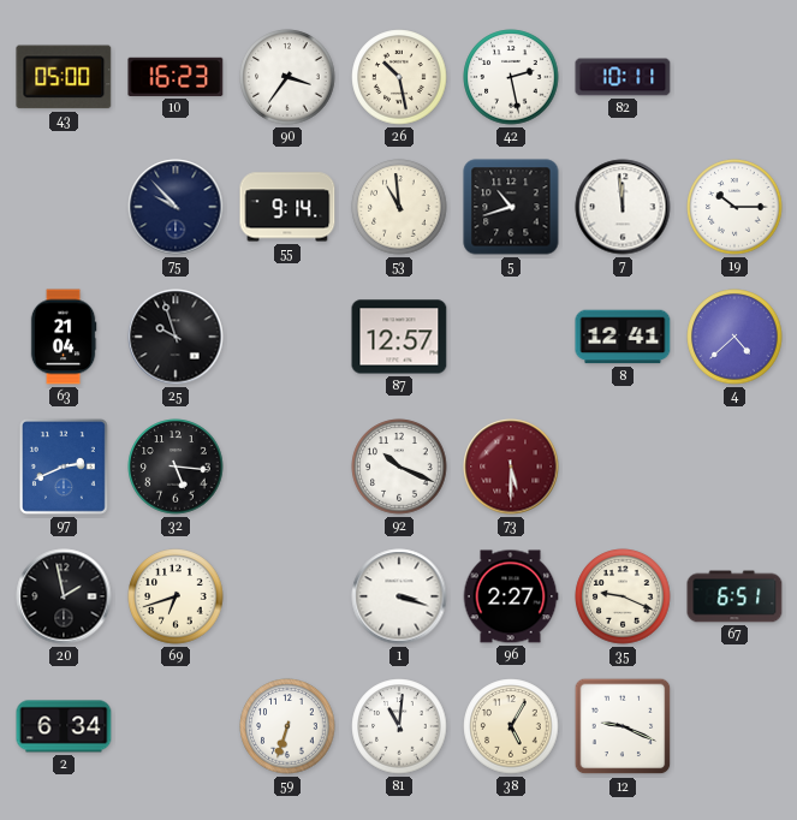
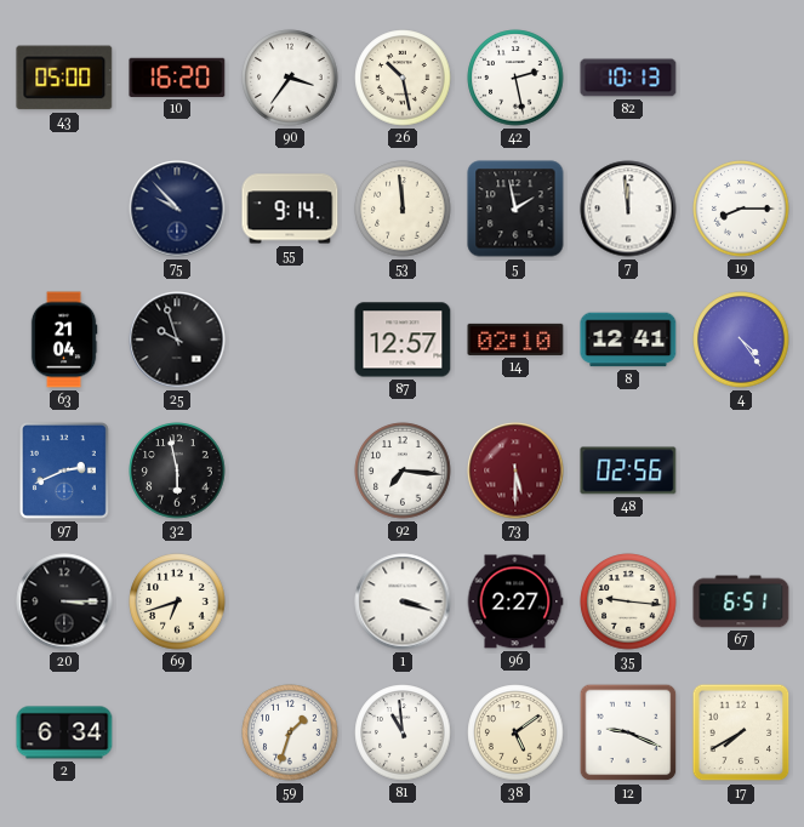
10: 16:23 -> 16:20
82: 10:11 -> 10:13
53: 10:59 -> 11:59
5: 10:42 -> 1:58
19: 10:15 -> 8:15
14: none -> 02:10
4: 4:38 -> 4:24
32: 5:16 -> 5:58
92: 10:19 -> 7:16
48: none -> 02:56
20: 1:58 -> 3:15
35: 9:19 -> 9:16
59: 6:33 -> 1:33
81: 11:01 -> 10:59
38: 5:05 -> 5:09
17: none -> 7:40
